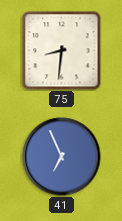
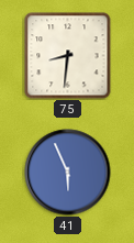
41: 6:56 -> 5:56
